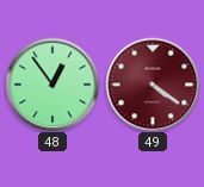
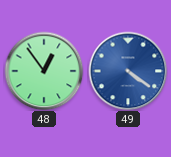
49 dial: burgundy -> blue
